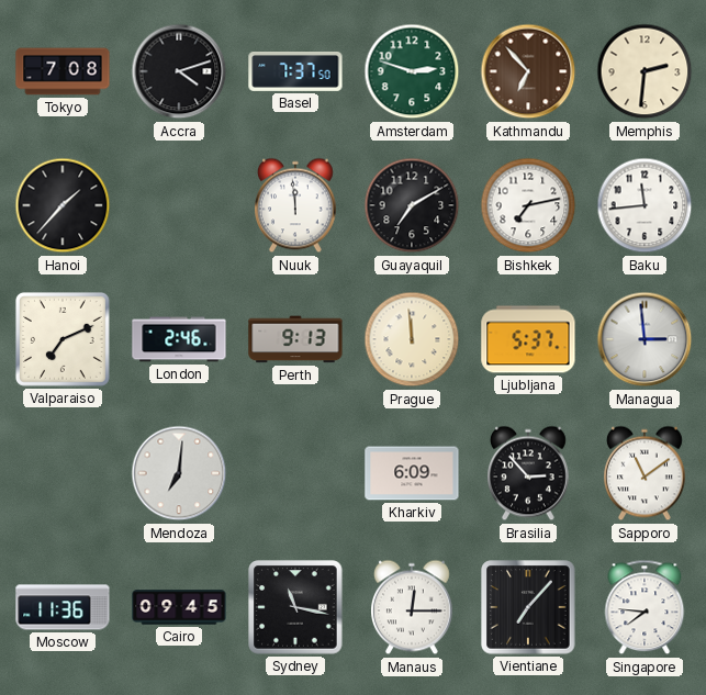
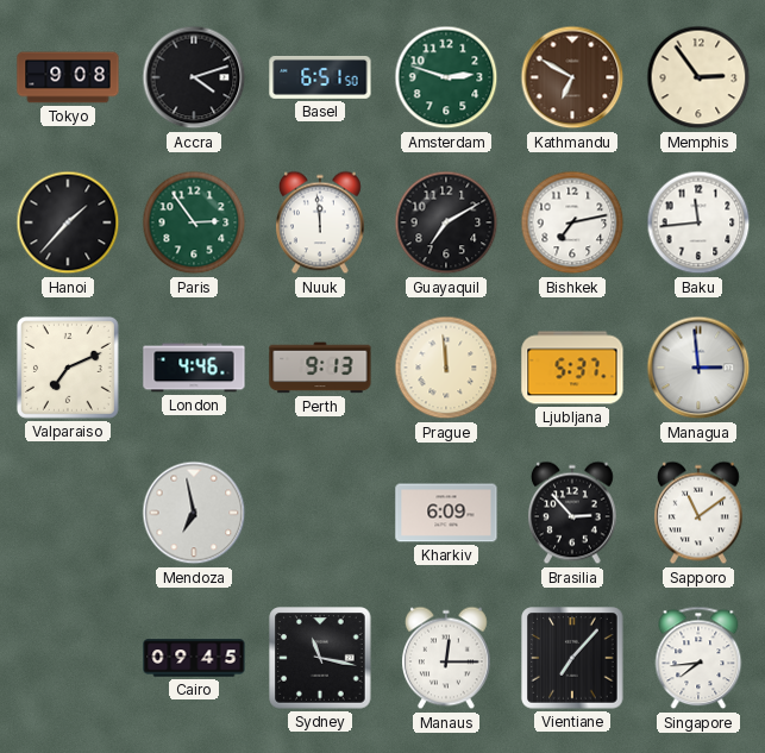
Tokyo: 7:08 -> 9:08
Basel: 7:37 -> 6:51
Kathmandu: 6:53 -> 6:50
Memphis: 2:31 -> 2:54
Paris: none -> 2:54
London: 2:46 -> 4:46
Mendoza: 7:01 -> 6:58
Moscow: 11:36 -> none
Singapore: 7:46 -> 7:44
